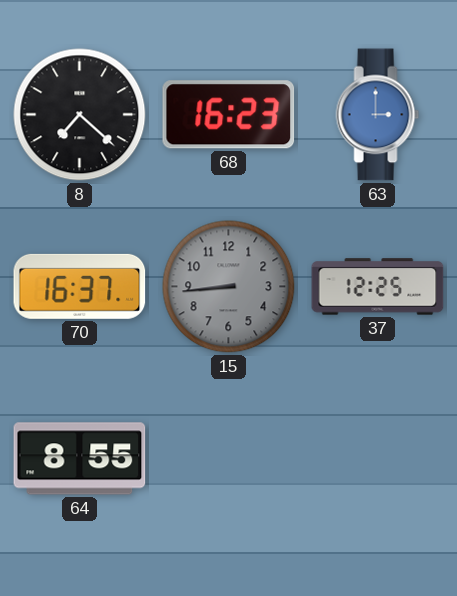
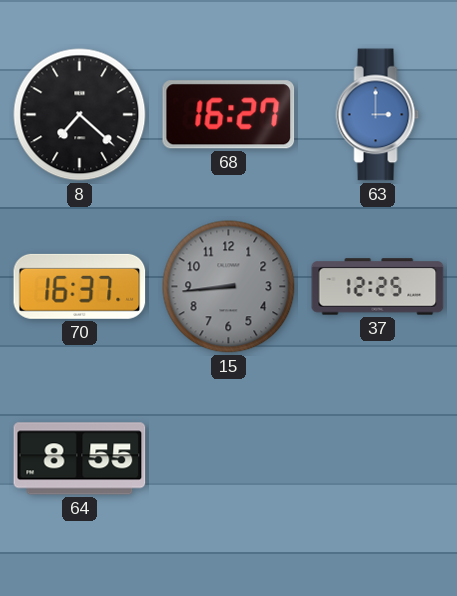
68: 16:23 -> 16:27
